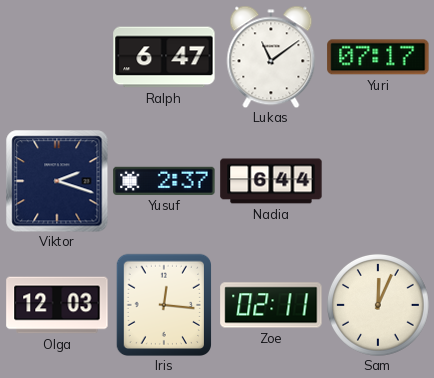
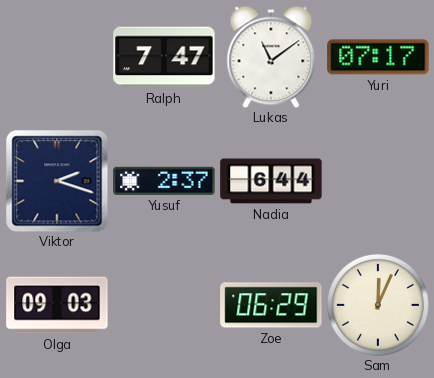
Ralph: 6:47 -> 7:47
Olga: 12:03 -> 09:03
Iris: 12:16 -> none
Zoe: 02:11 -> 06:29
